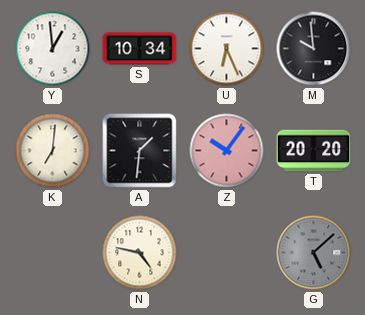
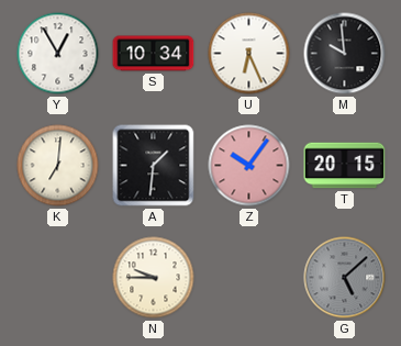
Y: 12:59 -> 12:55
T: 20:20 -> 20:15
N: 4:47 -> 9:45
